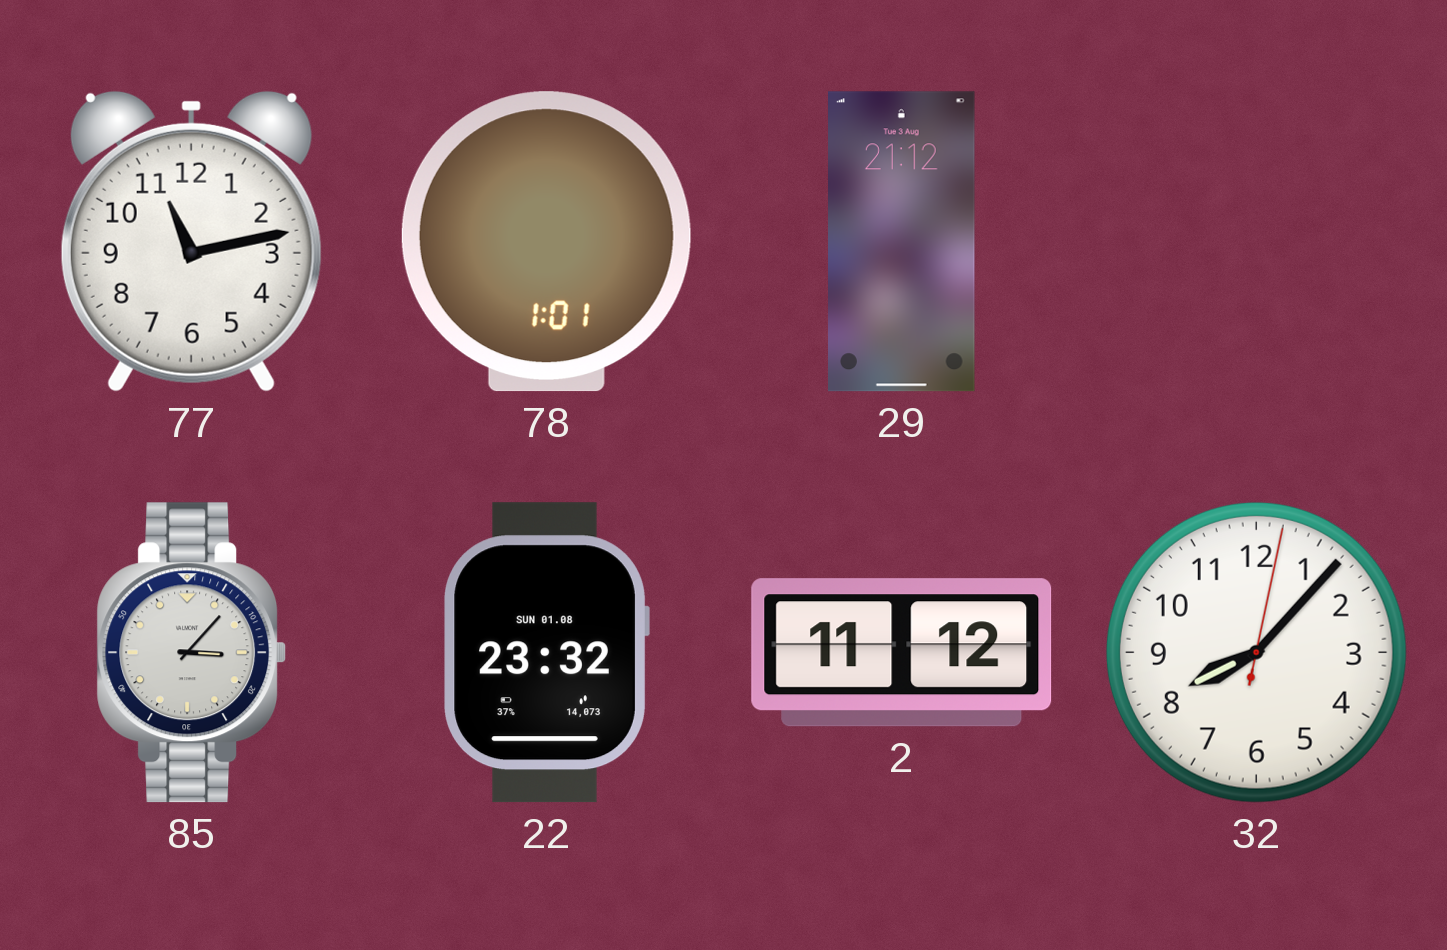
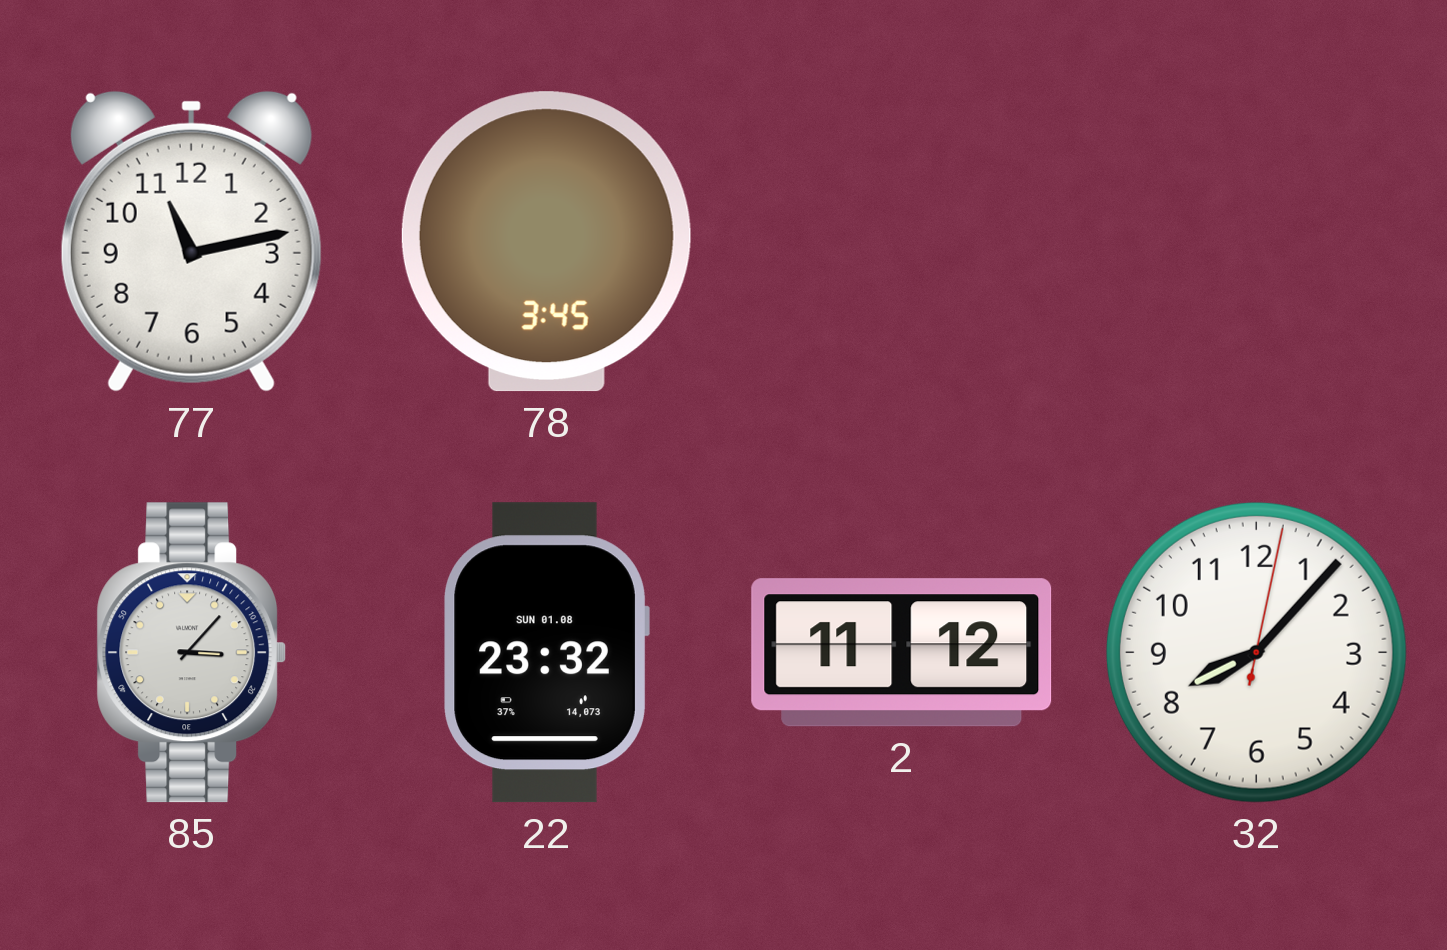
78: 1:01 -> 3:45
29: 21:12 -> none
